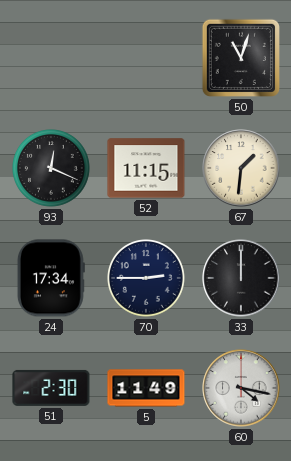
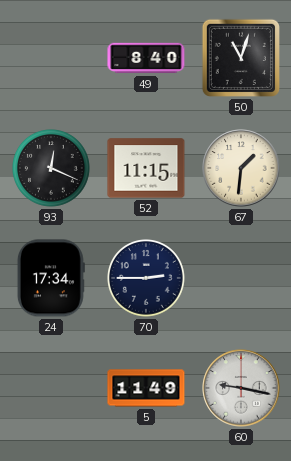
49: none -> 8:40
33: 12:00 -> none
51: 2:30 -> none
60: 4:17 -> 9:17
